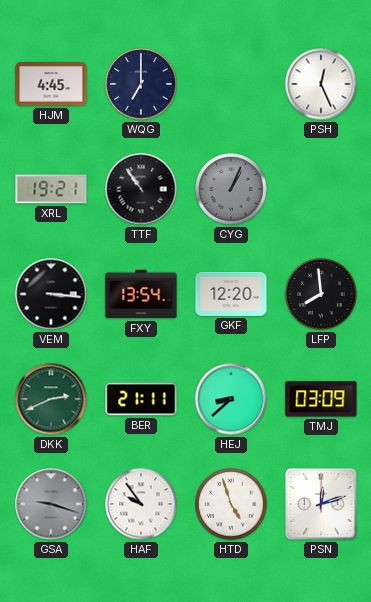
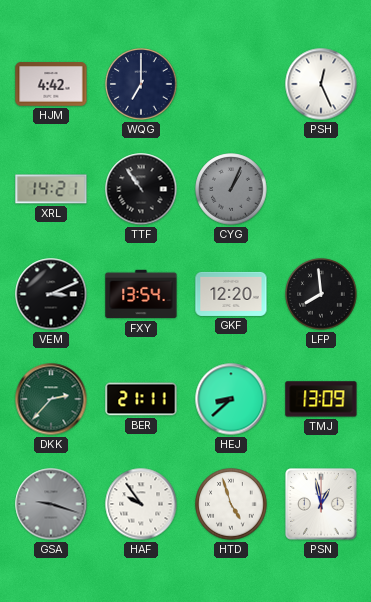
HJM: 4:45 -> 4:42
XRL: 19:21 -> 14:21
VEM: 3:16 -> 3:11
DKK: 2:41 -> 2:37
TMJ: 03:09 -> 13:09
PSN: 12:12 -> 12:58
